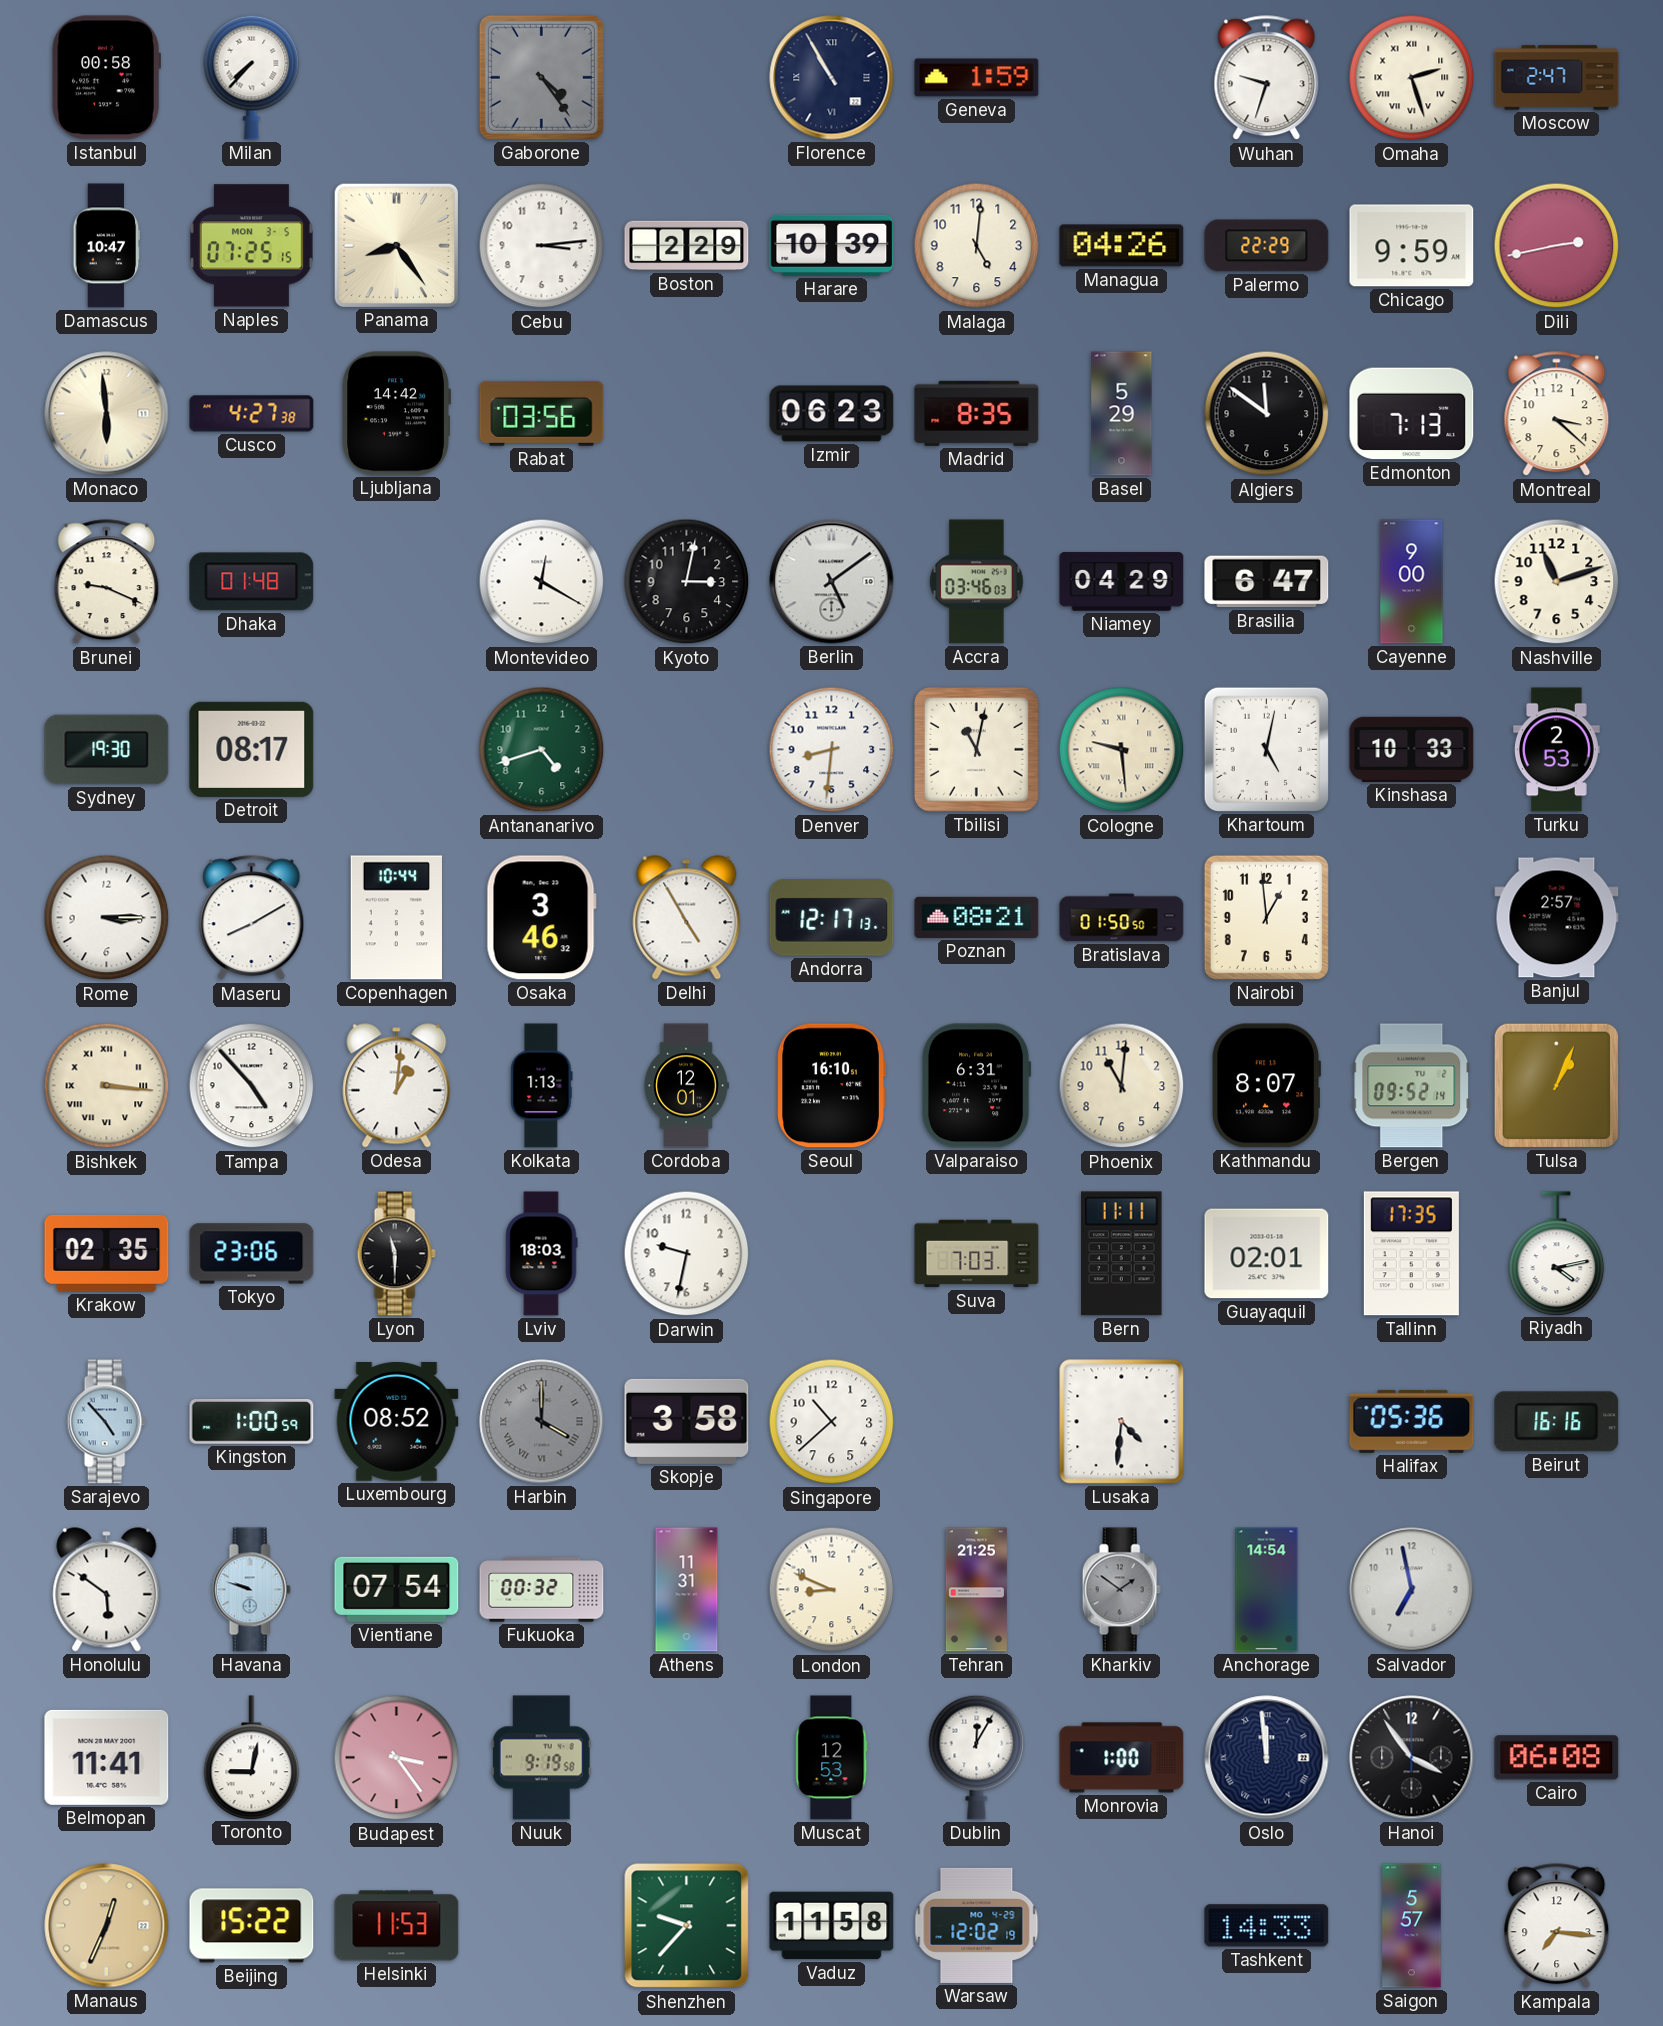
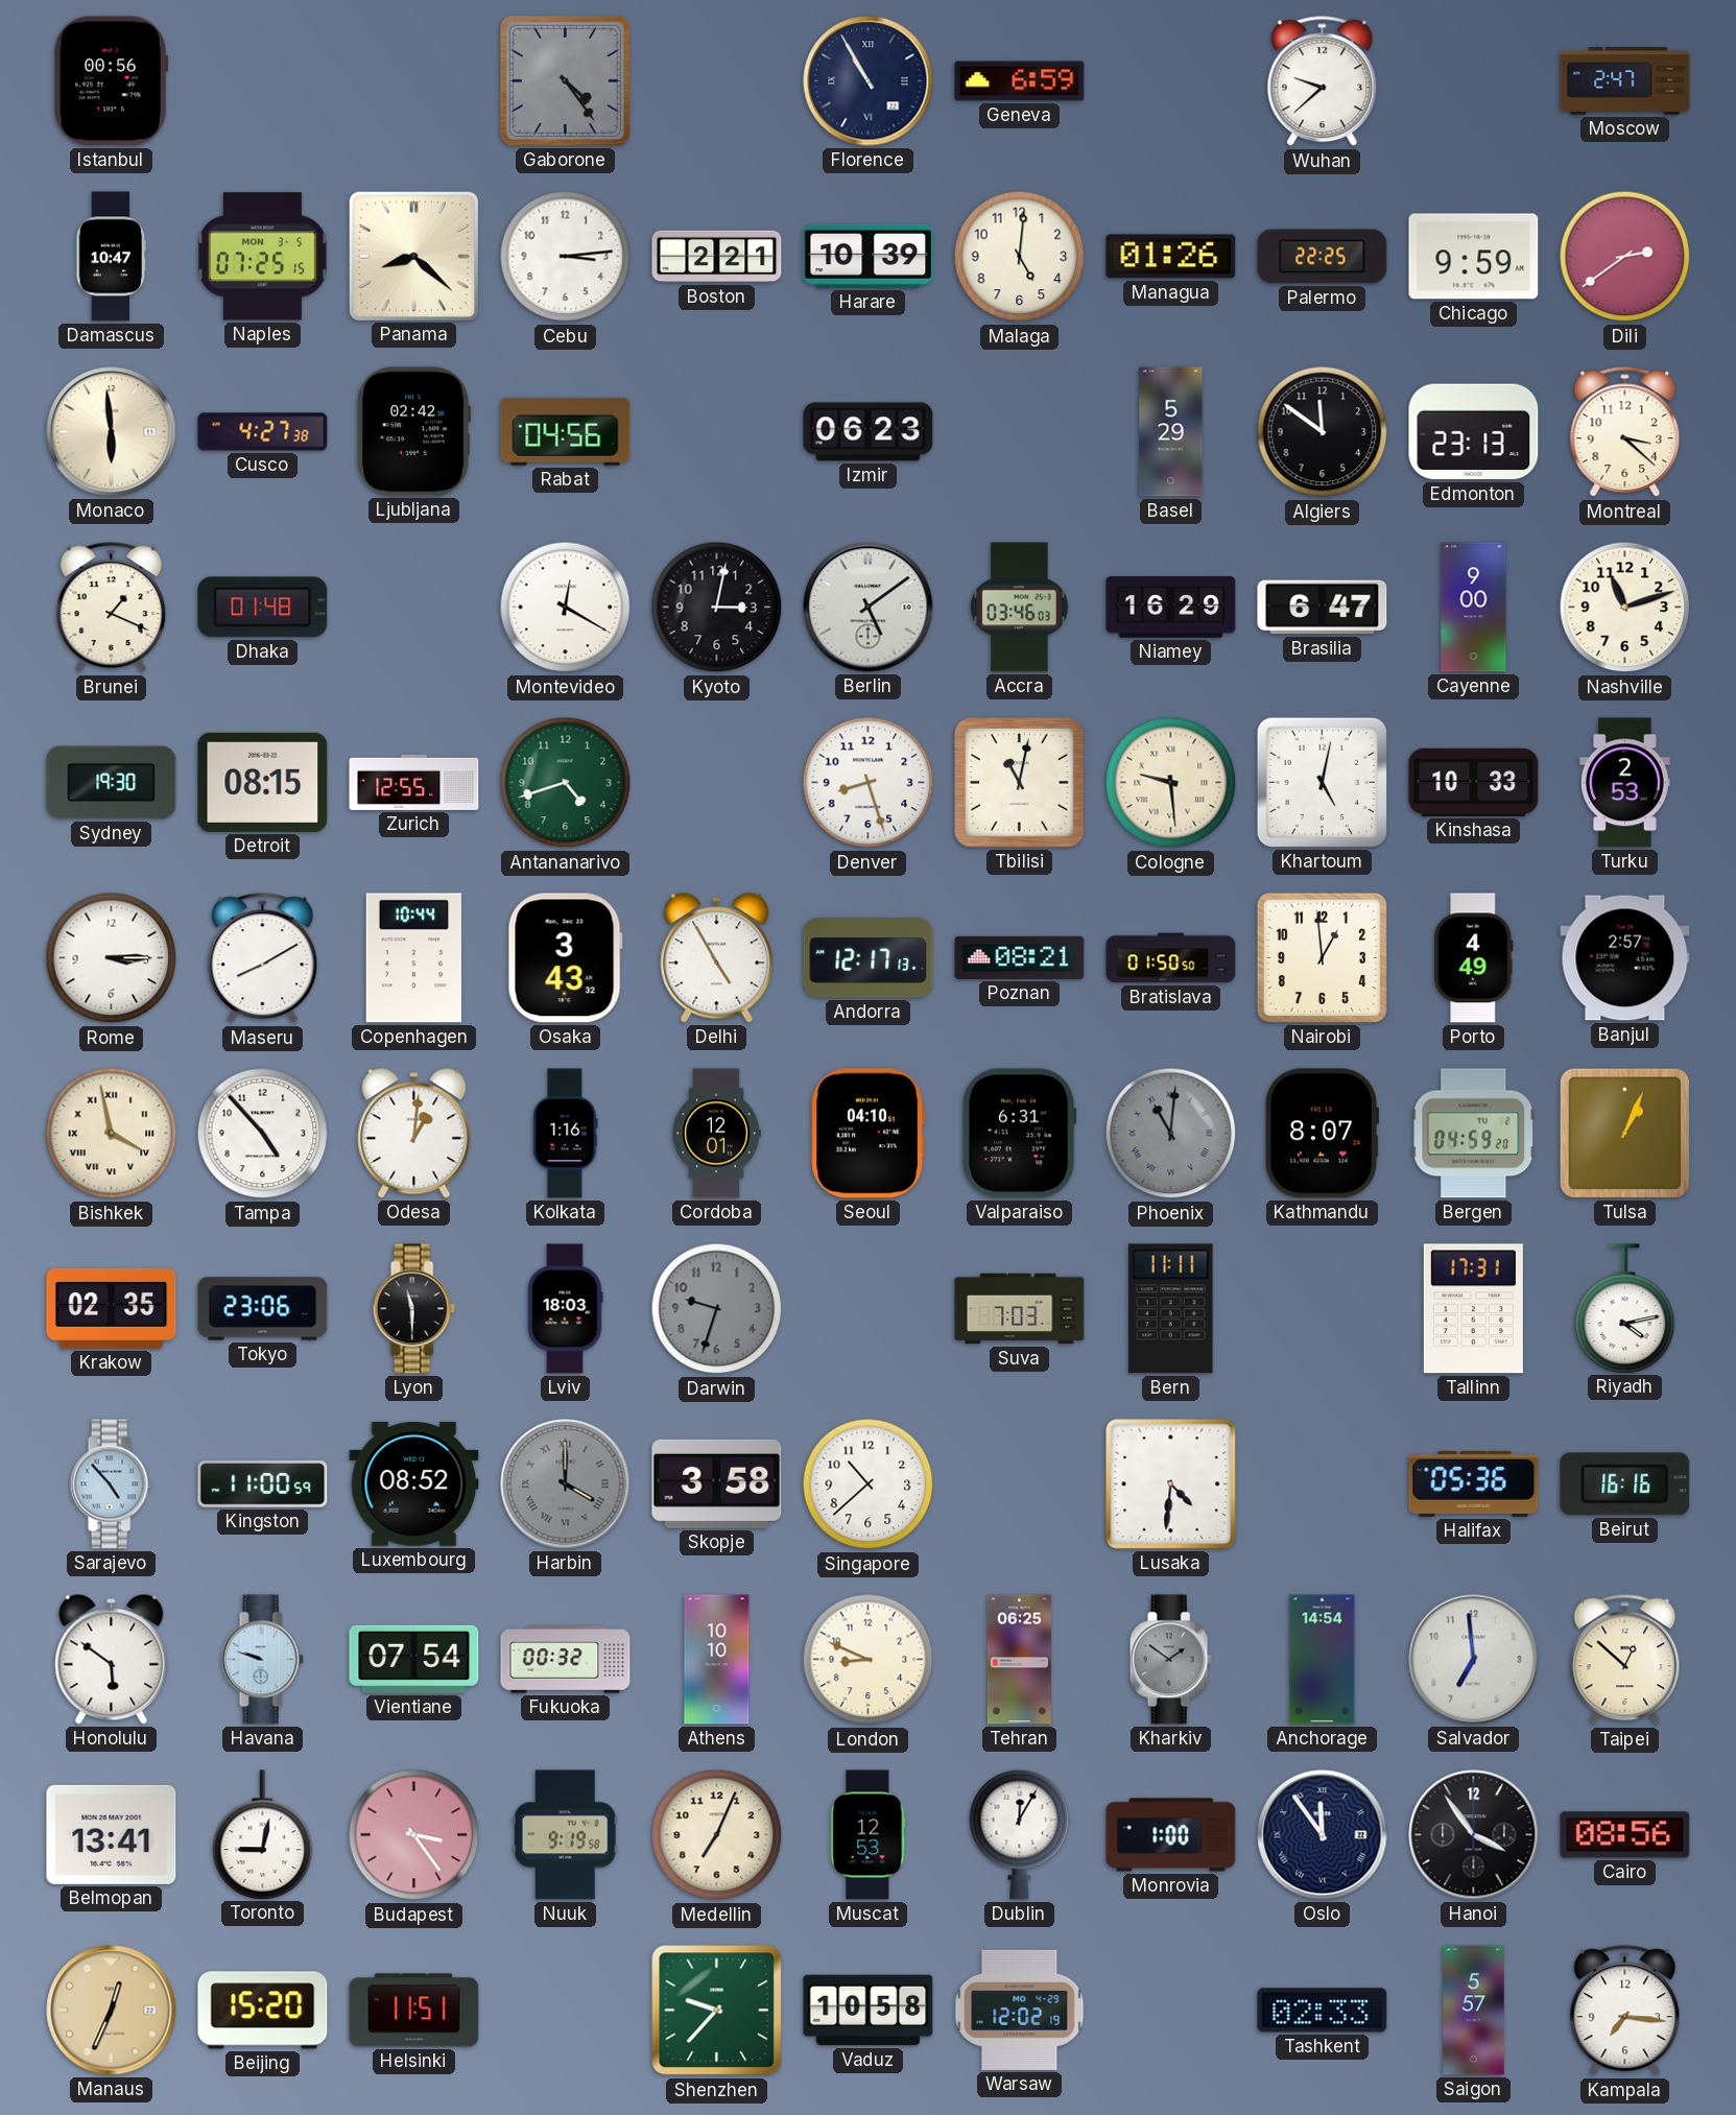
Istanbul: 00:58 -> 00:56
Milan: 7:37 -> none
Geneva: 1:59 -> 6:59
Wuhan: 9:33 -> 9:38
Omaha: 2:27 -> none
Panama: 8:24 -> 8:22
Boston: 2:29 -> 2:21
Managua: 04:26 -> 01:26
Palermo: 22:29 -> 22:25
Dili: 2:43 -> 2:39
Ljubljana: 14:42 -> 02:42
Rabat: 03:56 -> 04:56
Madrid: 8:35 -> none
Edmonton: 7:13 -> 23:13
Brunei: 9:19 -> 1:19
Niamey: 04:29 -> 16:29
Detroit: 08:17 -> 08:15
Zurich: none -> 12:55
Denver: 8:31 -> 8:27
Osaka: 3:46 -> 3:43
Porto: none -> 4:49
Bishkek: 3:16 -> 3:58
Kolkata: 1:13 -> 1:16
Seoul: 16:10 -> 04:10
Phoenix dial: cream -> grey
Phoenix numerals: Arabic -> Roman
Bergen: 09:52 -> 04:59
Darwin: 9:32 -> 9:33
Darwin dial: white -> grey
Guayaquil: 02:01 -> none
Tallinn: 17:35 -> 17:31
Kingston: 1:00 -> 11:00
Athens: 11:31 -> 10:10
Tehran: 21:25 -> 06:25
Salvador: 6:58 -> 6:59
Taipei: none -> 12:52
Belmopan: 11:41 -> 13:41
Medellin: none -> 7:04
Oslo: 11:59 -> 11:54
Cairo: 06:08 -> 08:56
Beijing: 15:22 -> 15:20
Helsinki: 11:53 -> 11:51
Vaduz: 11:58 -> 10:58
Tashkent: 14:33 -> 02:33
